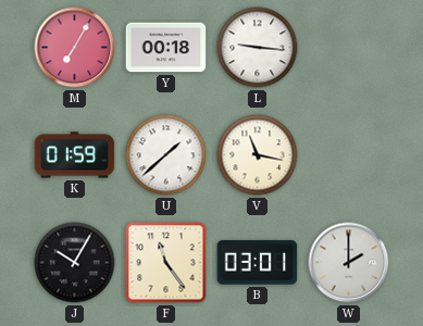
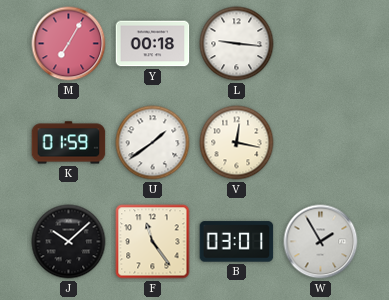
U: 1:38 -> 1:39
V: 11:17 -> 12:17
J: 10:05 -> 10:08
W: 2:00 -> 1:55
